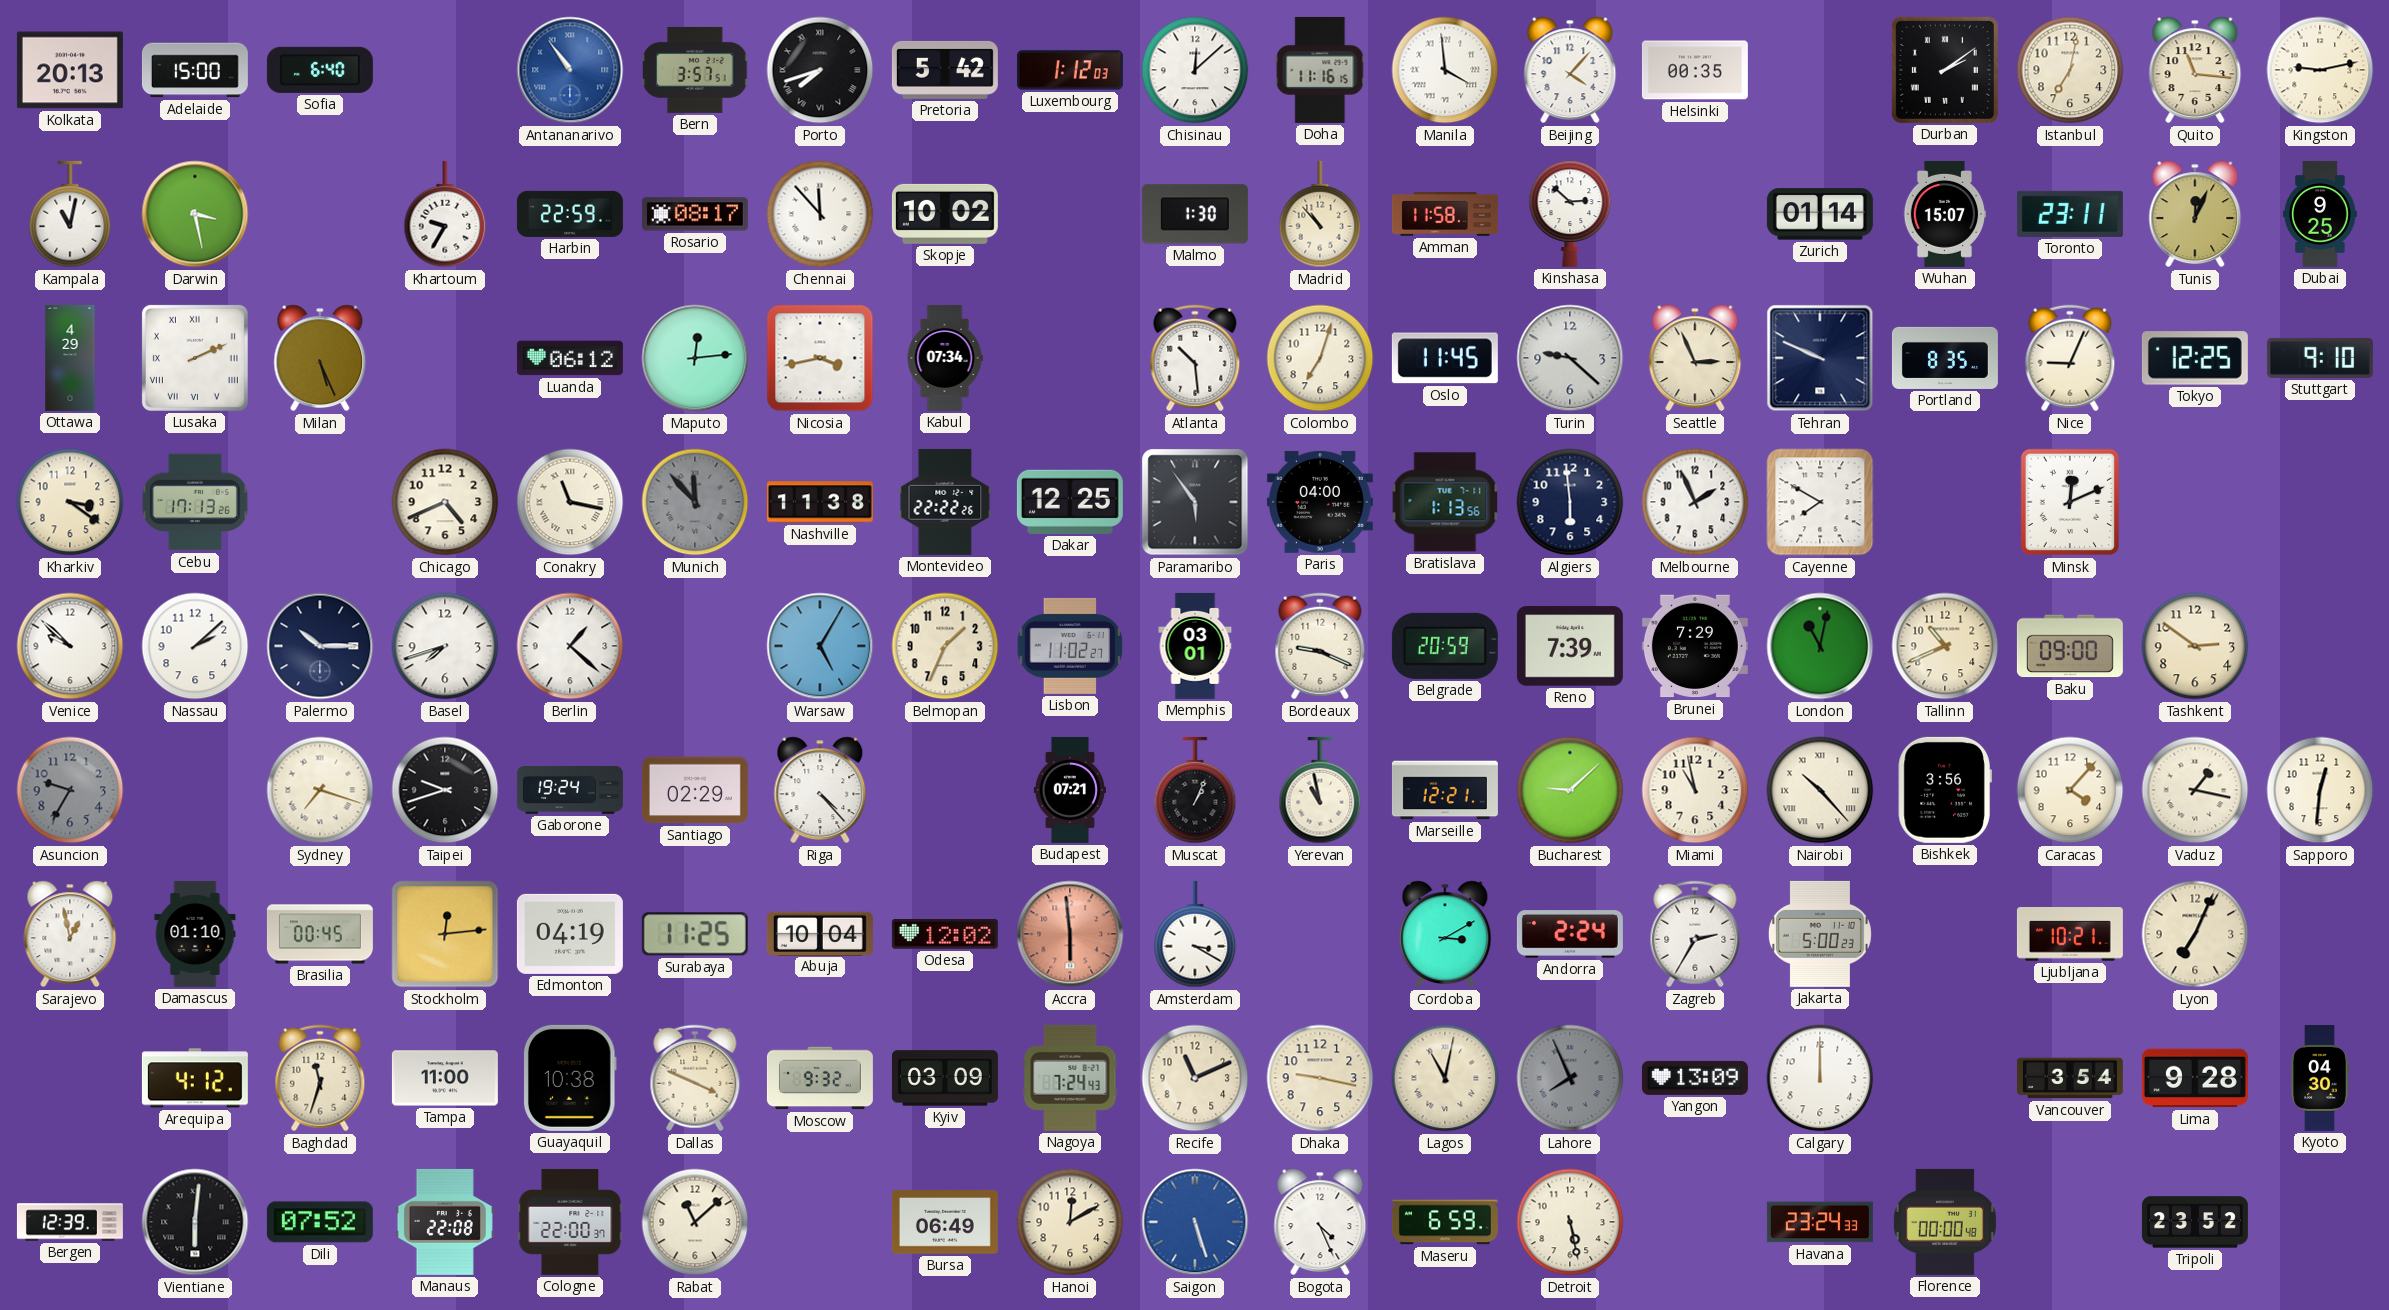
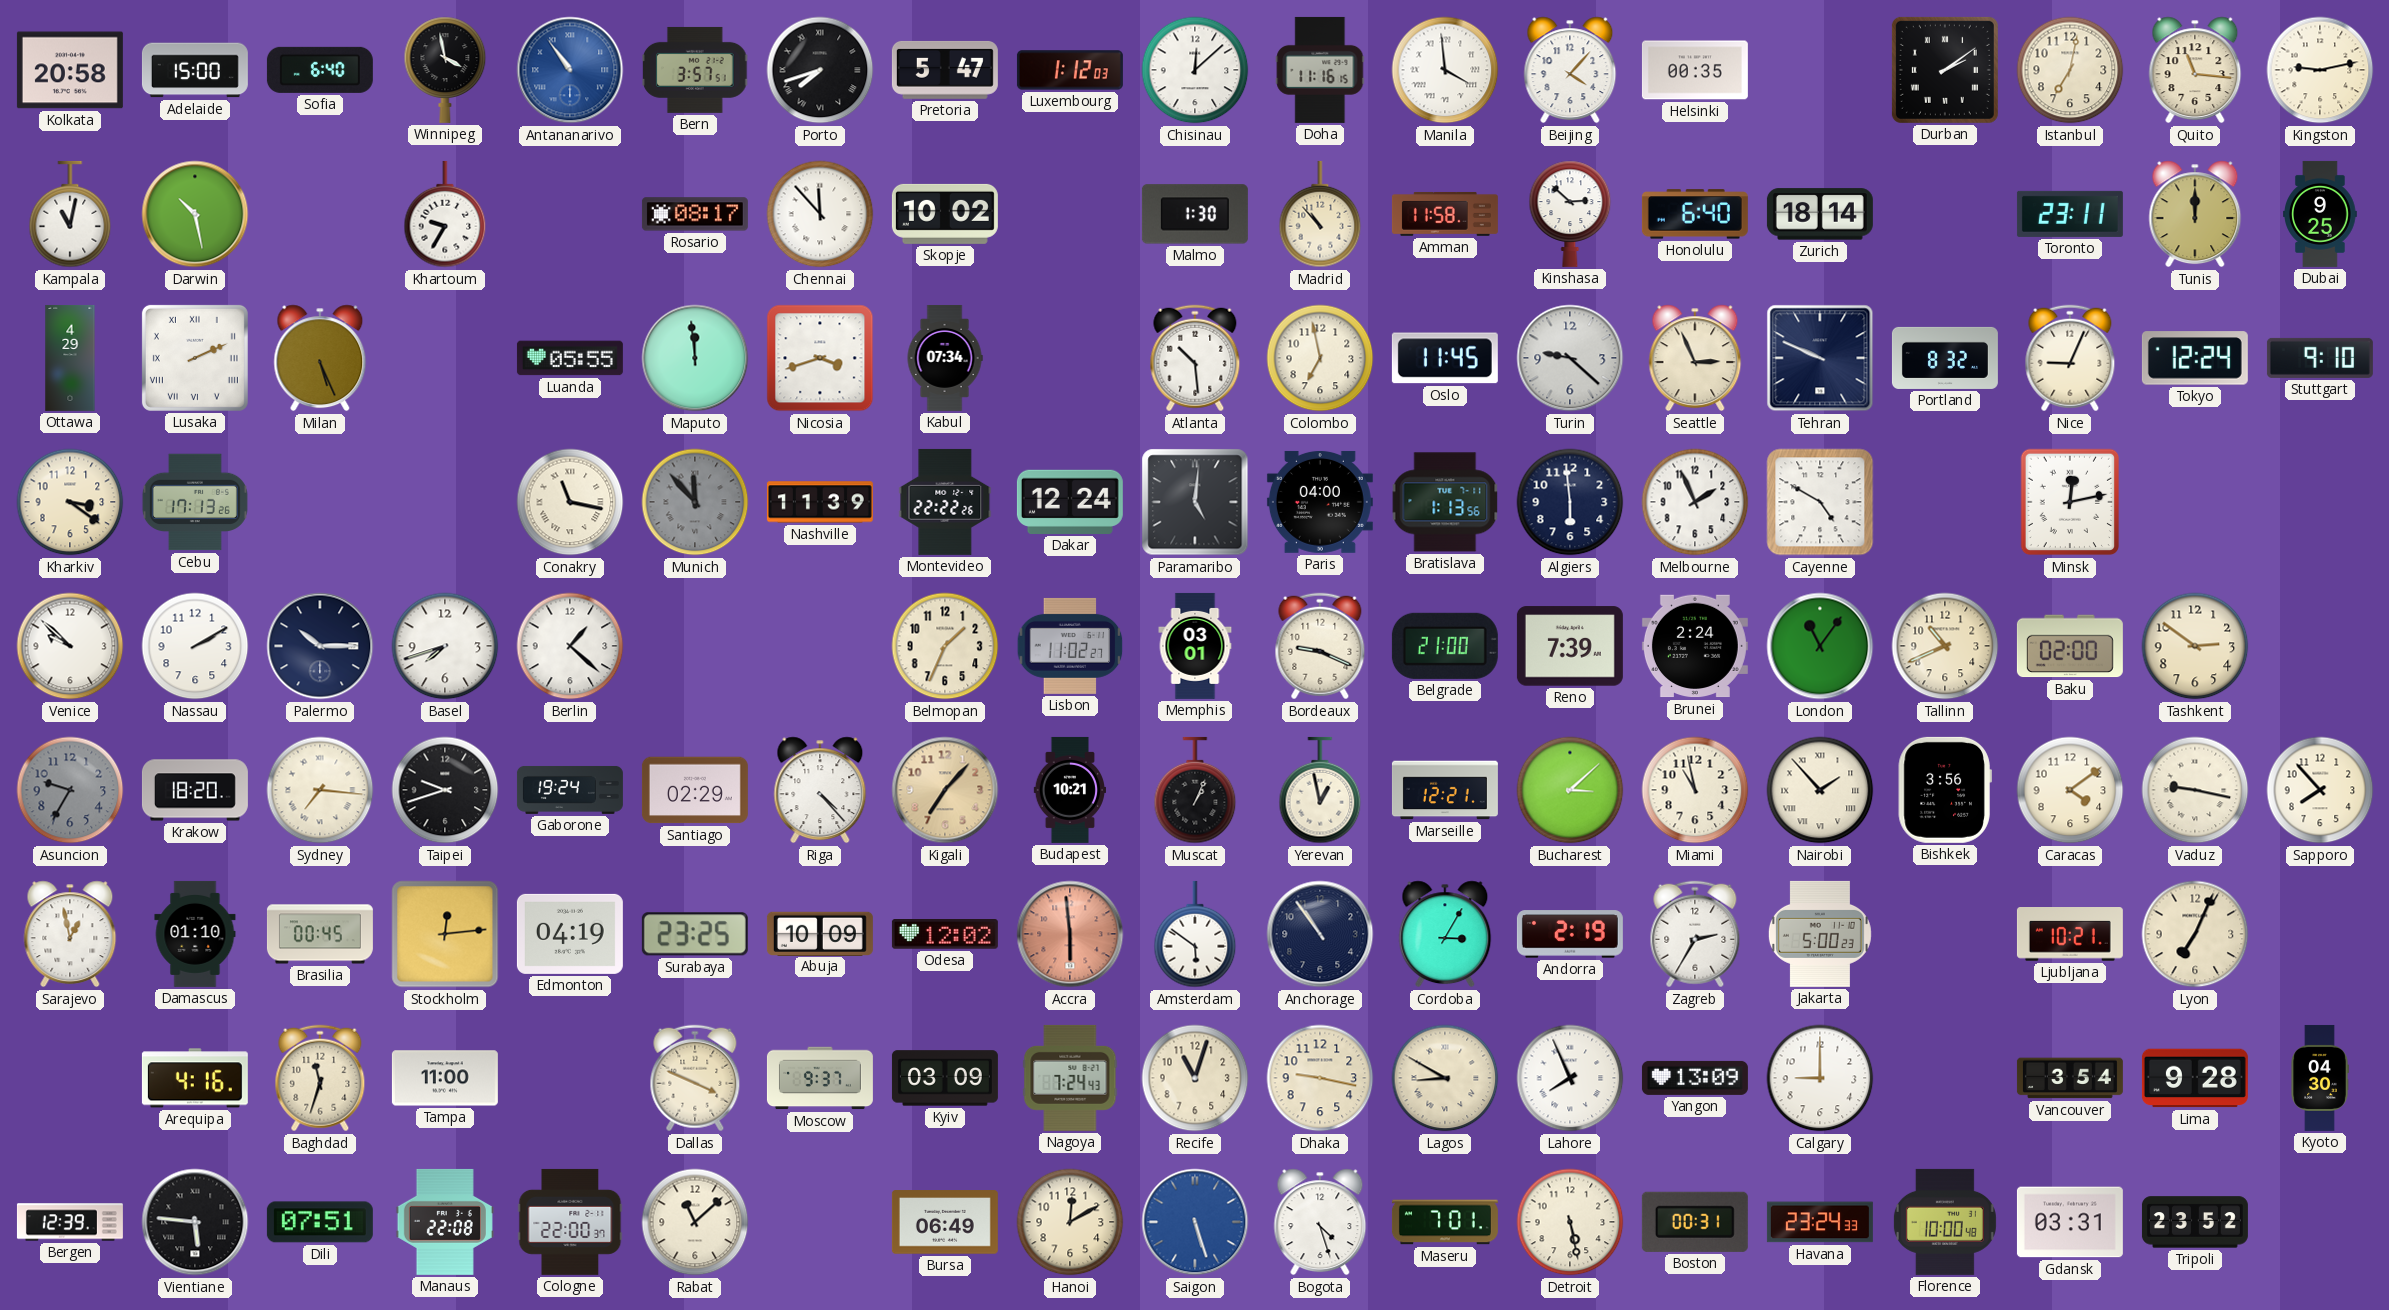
Kolkata: 20:13 -> 20:58
Winnipeg: none -> 3:58
Pretoria: 5:42 -> 5:47
Darwin: 3:28 -> 10:28
Harbin: 22:59 -> none
Honolulu: none -> 6:40
Zurich: 01:14 -> 18:14
Wuhan: 15:07 -> none
Tunis: 12:04 -> 12:00
Luanda: 06:12 -> 05:55
Maputo: 12:14 -> 11:59
Nicosia: 3:43 -> 3:42
Colombo: 7:03 -> 6:58
Portland: 8:35 -> 8:32
Tokyo: 12:25 -> 12:24
Chicago: 4:41 -> none
Nashville: 11:38 -> 11:39
Dakar: 12:25 -> 12:24
Paramaribo: 5:54 -> 5:01
Cayenne: 7:50 -> 4:50
Minsk: 12:11 -> 12:13
Nassau: 2:08 -> 2:10
Warsaw: 5:05 -> none
Belgrade: 20:59 -> 21:00
Brunei: 7:29 -> 2:24
London: 11:02 -> 11:06
Baku: 09:00 -> 02:00
Krakow: none -> 18:20
Sydney: 7:18 -> 7:16
Kigali: none -> 7:07
Budapest: 07:21 -> 10:21
Yerevan: 10:58 -> 12:58
Bucharest: 9:08 -> 3:08
Nairobi: 10:23 -> 1:53
Caracas: 4:07 -> 4:09
Vaduz: 1:17 -> 9:17
Sapporo: 12:31 -> 7:53
Surabaya: 11:25 -> 23:25
Abuja: 10:04 -> 10:09
Amsterdam: 3:20 -> 5:51
Anchorage: none -> 10:54
Cordoba: 3:10 -> 3:05
Andorra: 2:24 -> 2:19
Arequipa: 4:12 -> 4:16
Guayaquil: 10:38 -> none
Moscow: 9:32 -> 9:37
Recife: 11:11 -> 11:03
Lagos: 11:02 -> 8:50
Lahore dial: grey -> white
Calgary: 12:00 -> 9:00
Vientiane: 6:01 -> 5:46
Dili: 07:52 -> 07:51
Bogota: 4:26 -> 4:27
Maseru: 6:59 -> 7:01
Boston: none -> 00:31
Florence: 00:00 -> 10:00
Gdansk: none -> 03:31
